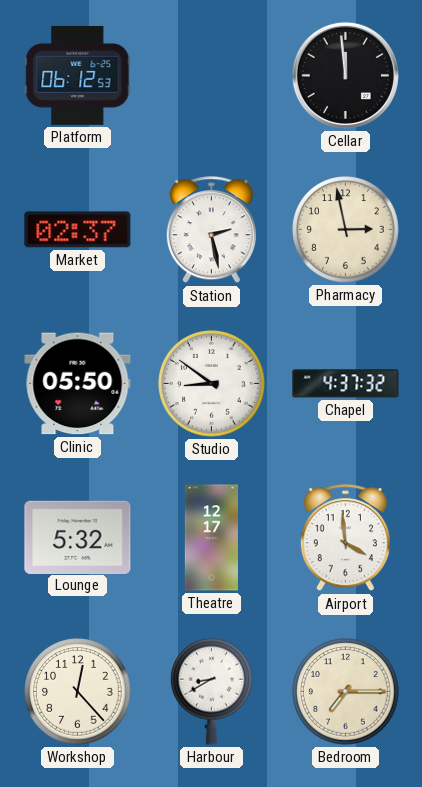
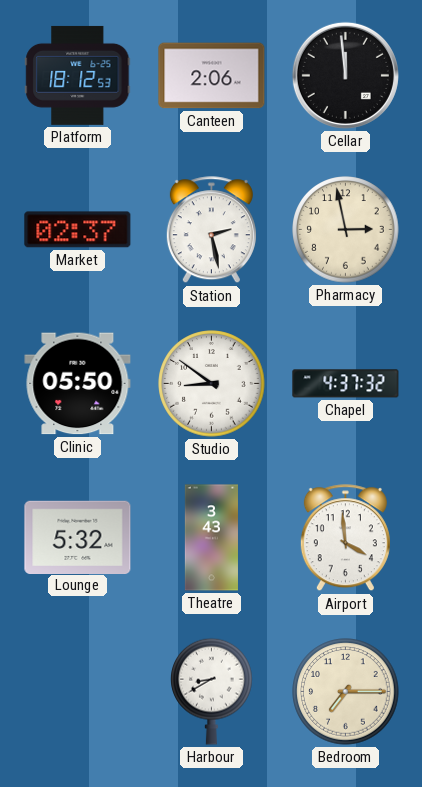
Platform: 06:12 -> 18:12
Canteen: none -> 2:06
Theatre: 12:17 -> 3:43
Workshop: 12:23 -> none
